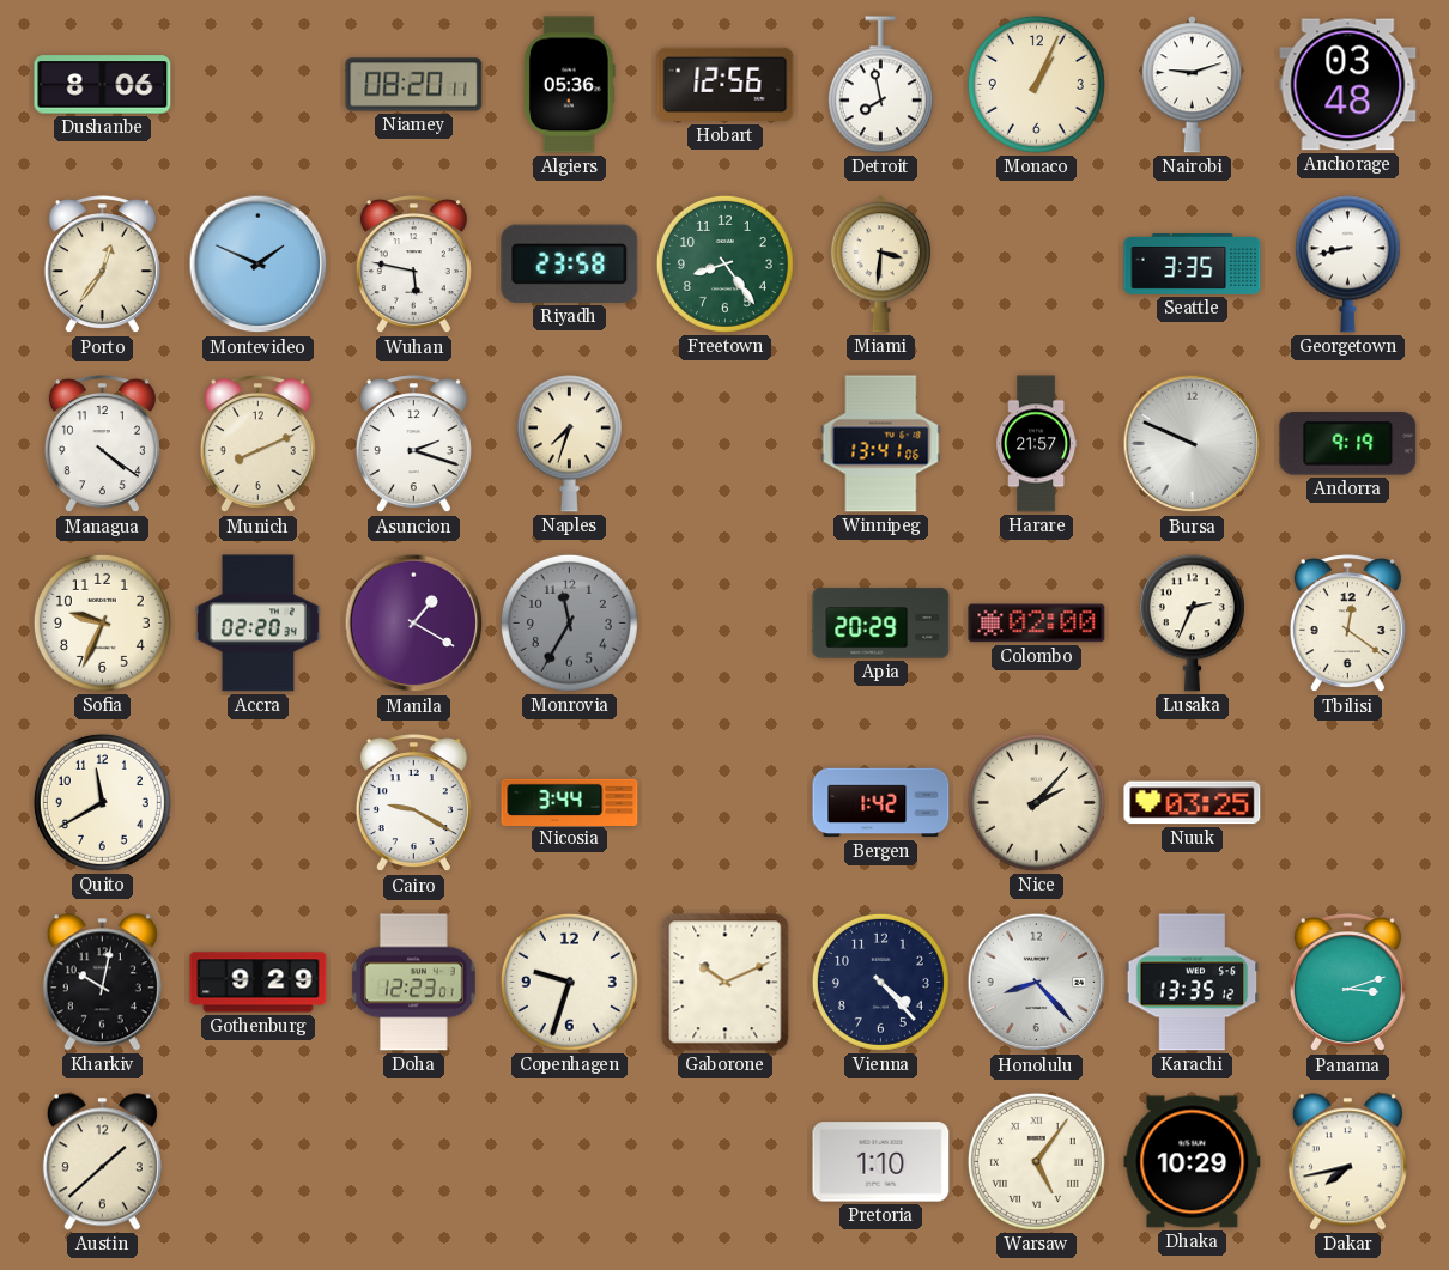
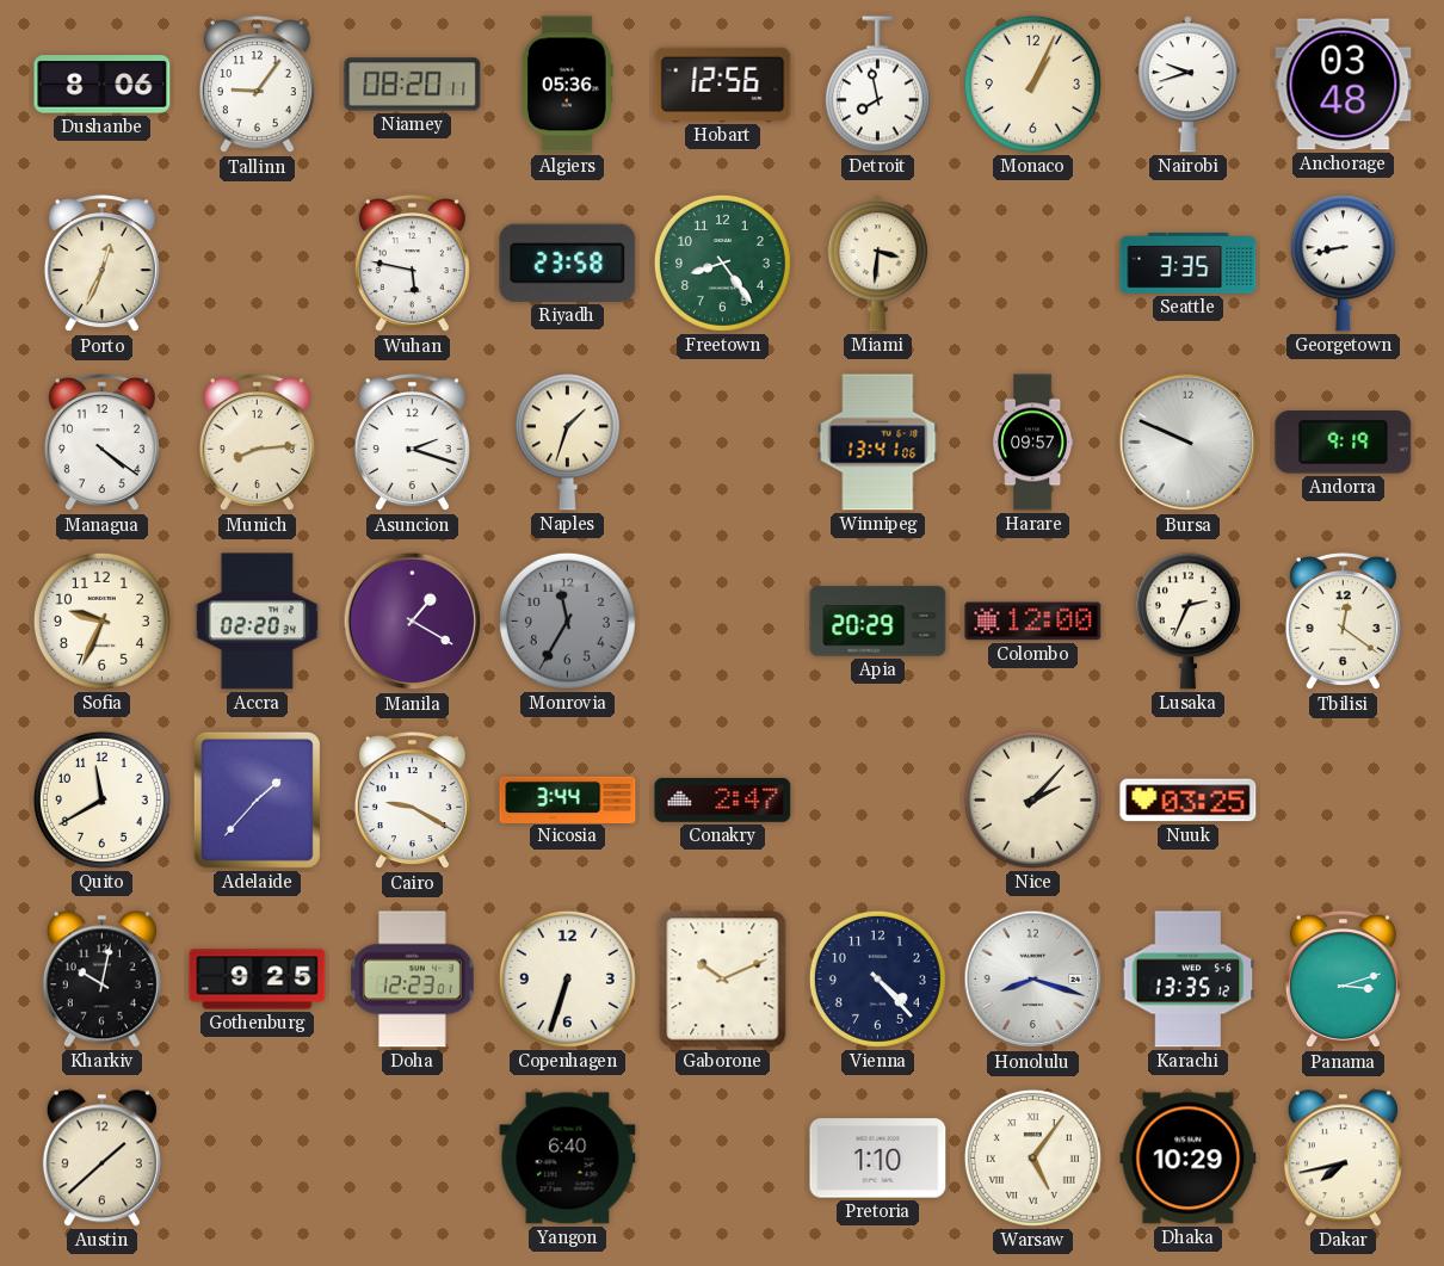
Tallinn: none -> 9:06
Nairobi: 9:12 -> 9:42
Porto: 12:36 -> 12:34
Montevideo: 1:49 -> none
Munich: 8:11 -> 8:14
Naples: 7:33 -> 1:33
Harare: 21:57 -> 09:57
Colombo: 02:00 -> 12:00
Adelaide: none -> 1:37
Conakry: none -> 2:47
Bergen: 1:42 -> none
Gothenburg: 9:29 -> 9:25
Copenhagen: 9:33 -> 6:33
Honolulu: 8:23 -> 8:18
Yangon: none -> 6:40
